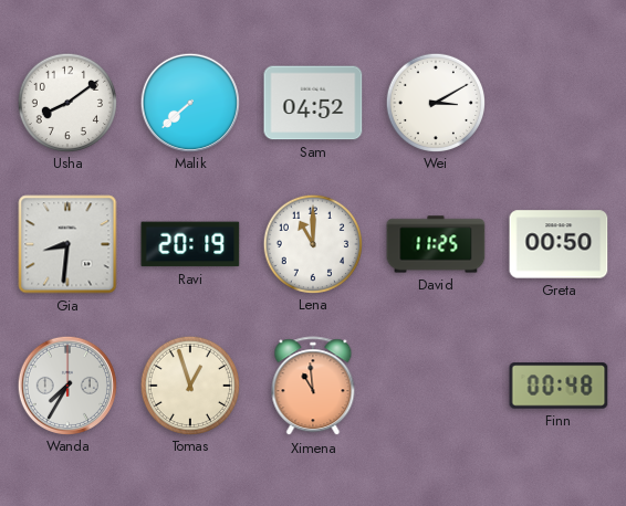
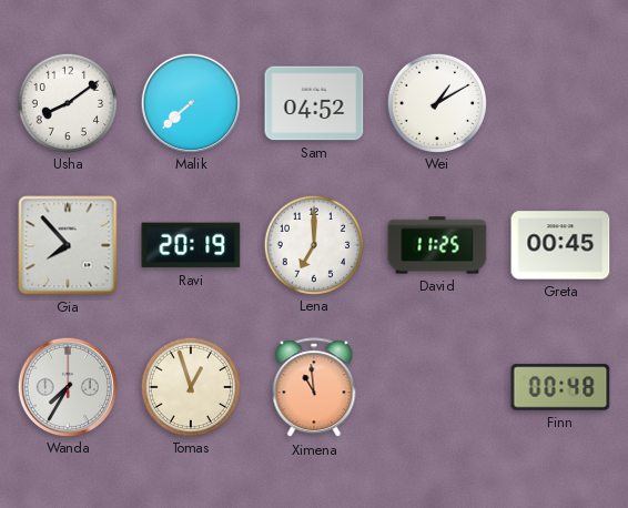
Wei: 3:10 -> 1:10
Gia: 8:31 -> 7:53
Lena: 11:00 -> 7:00
Greta: 00:50 -> 00:45
